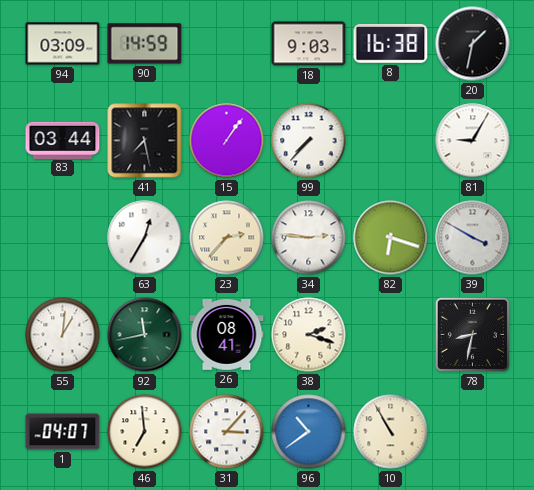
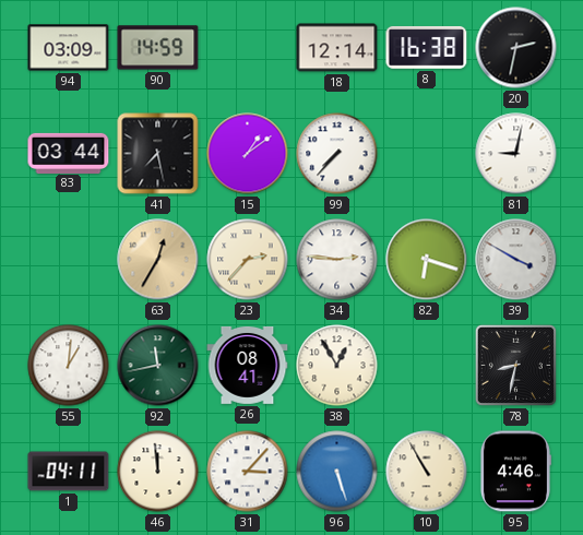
18: 9:03 -> 12:14
20: 1:32 -> 2:32
15: 1:06 -> 1:09
81: 9:05 -> 9:02
63 dial: white -> champagne
38: 2:18 -> 12:55
1: 04:07 -> 04:11
46: 6:59 -> 11:59
96: 10:39 -> 5:27
95: none -> 4:46
